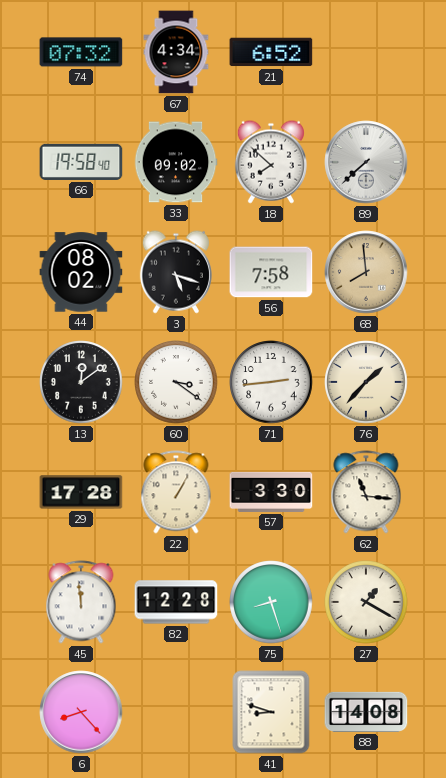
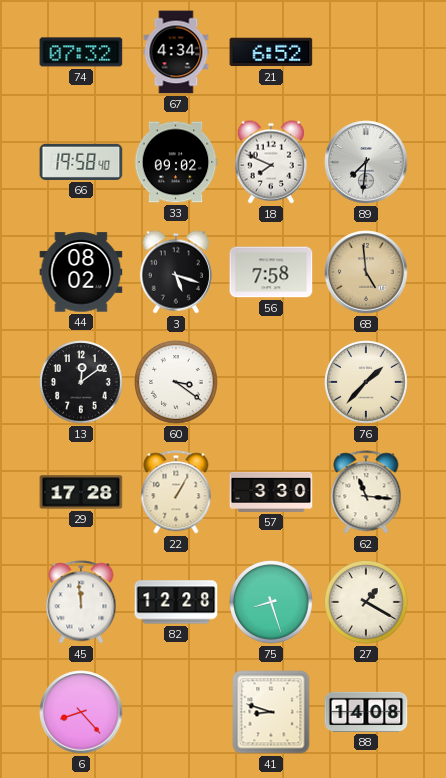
18: 7:52 -> 7:49
89: 7:38 -> 7:31
68: 7:59 -> 4:59
71: 2:44 -> none
